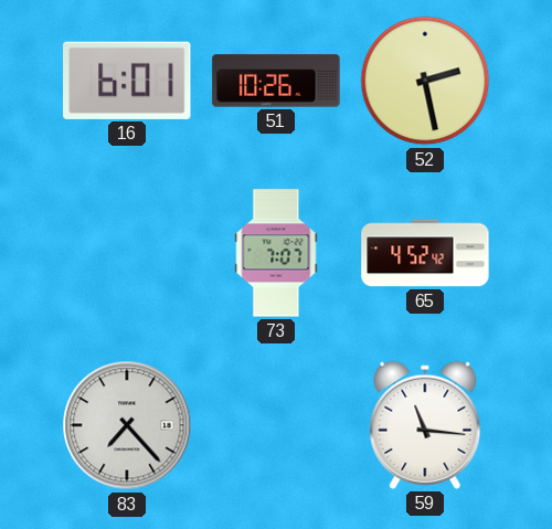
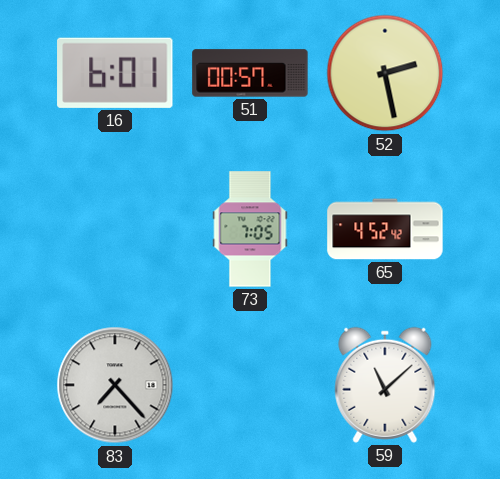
51: 10:26 -> 00:57
73: 7:07 -> 7:05
59: 11:16 -> 11:08
